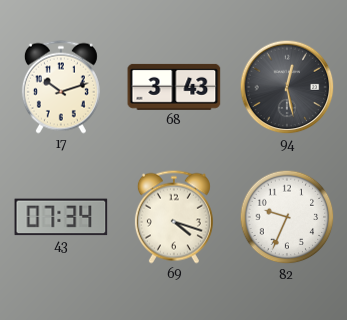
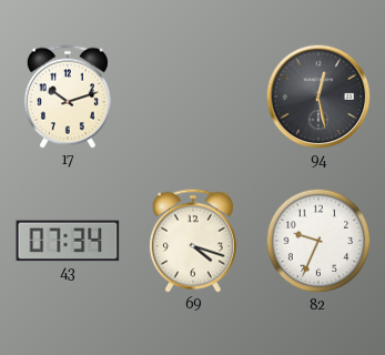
68: 3:43 -> none
